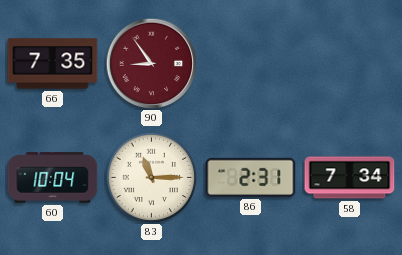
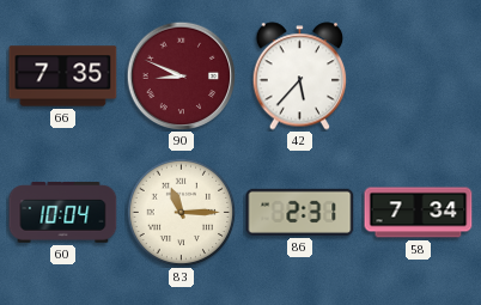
90: 8:54 -> 8:49
42: none -> 5:37
